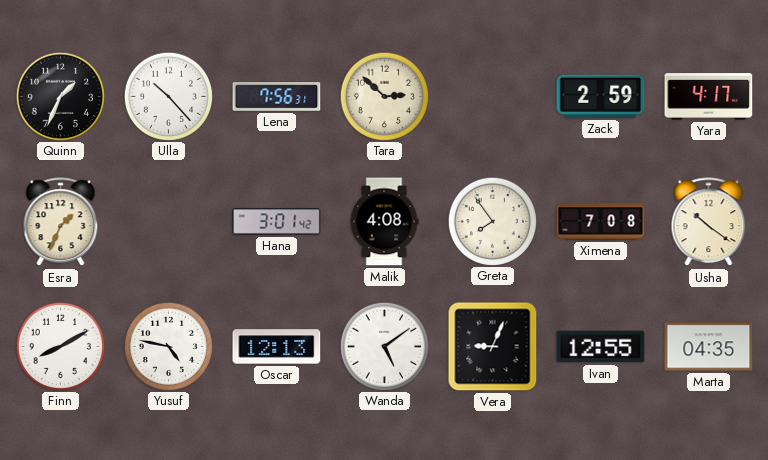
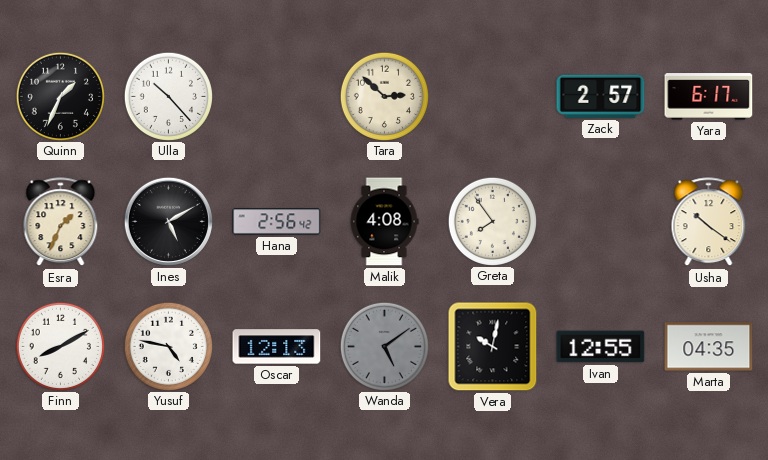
Lena: 7:56 -> none
Zack: 2:59 -> 2:57
Yara: 4:17 -> 6:17
Ines: none -> 5:10
Hana: 3:01 -> 2:56
Ximena: 7:08 -> none
Wanda dial: white -> grey
Vera: 9:04 -> 10:02
